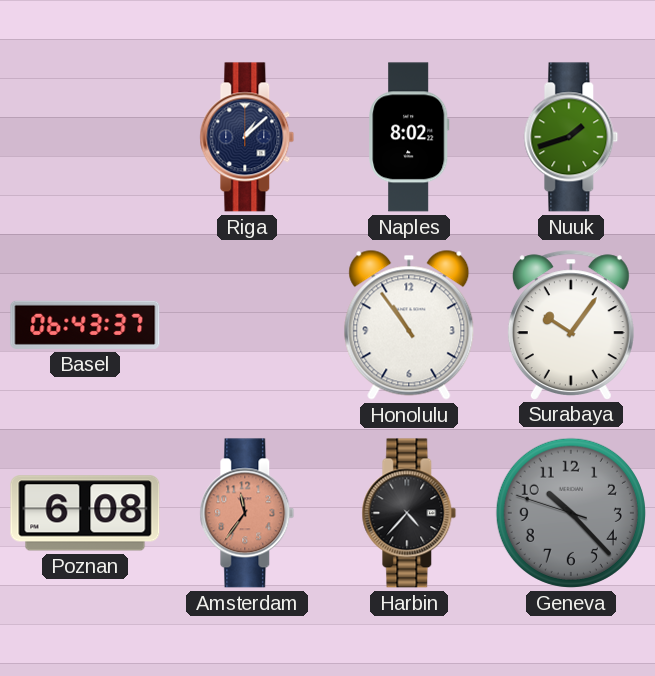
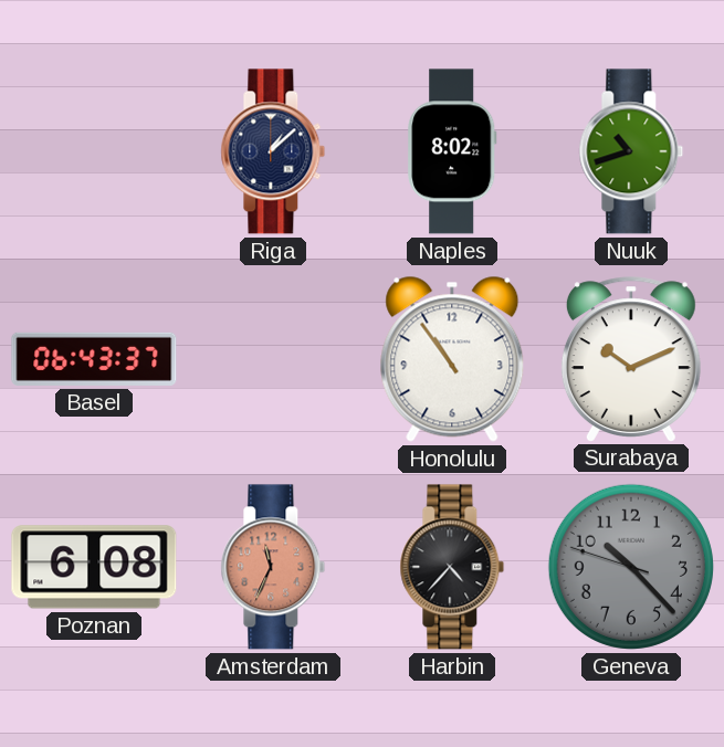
Nuuk: 1:42 -> 10:42
Surabaya: 10:06 -> 10:11
Amsterdam: 11:36 -> 11:34
